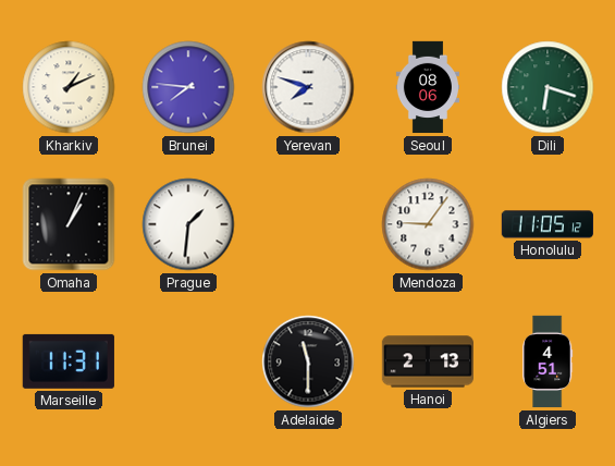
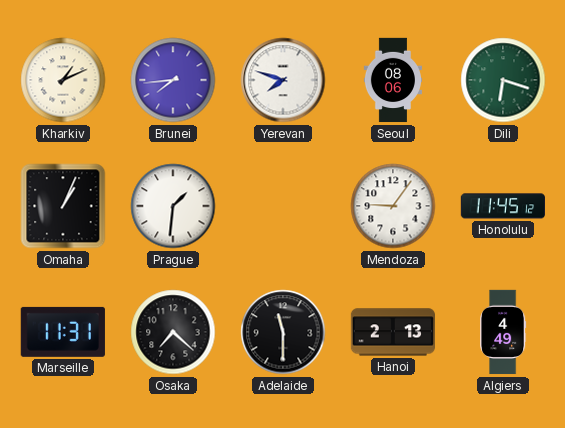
Brunei: 7:46 -> 7:44
Honolulu: 11:05 -> 11:45
Osaka: none -> 7:22
Algiers: 4:51 -> 4:49
